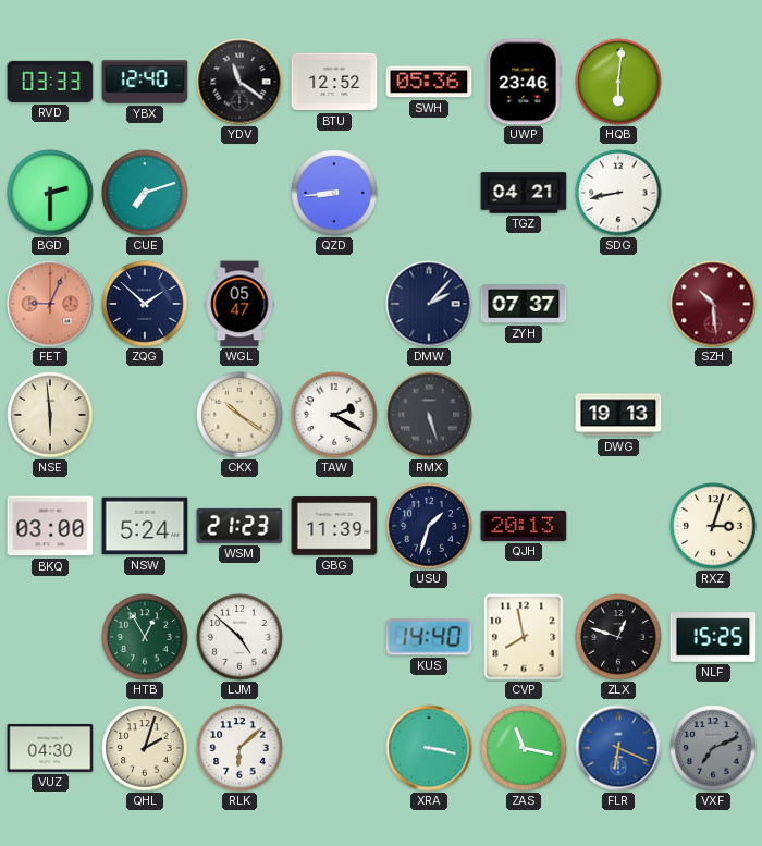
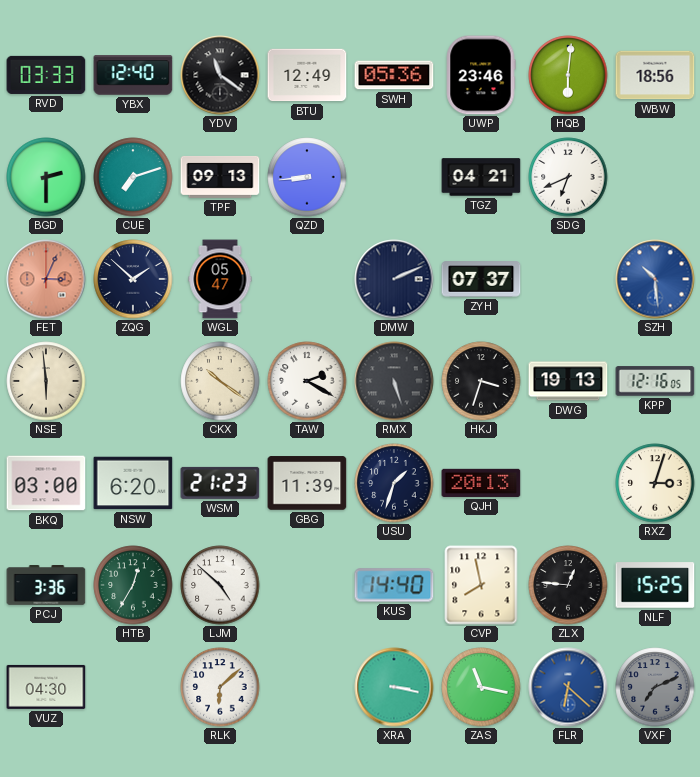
BTU: 12:52 -> 12:49
WBW: none -> 18:56
TPF: none -> 09:13
SDG: 8:43 -> 6:41
FET: 9:04 -> 3:04
DMW: 2:07 -> 2:11
SZH dial: burgundy -> blue
HKJ: none -> 3:33
KPP: none -> 12:16
NSW: 5:24 -> 6:20
PCJ: none -> 3:36
HTB: 12:55 -> 12:35
ZLX: 12:48 -> 12:46
QHL: 2:03 -> none
FLR: 6:19 -> 6:22
